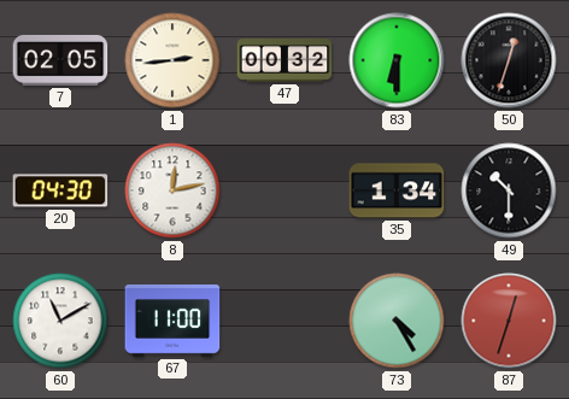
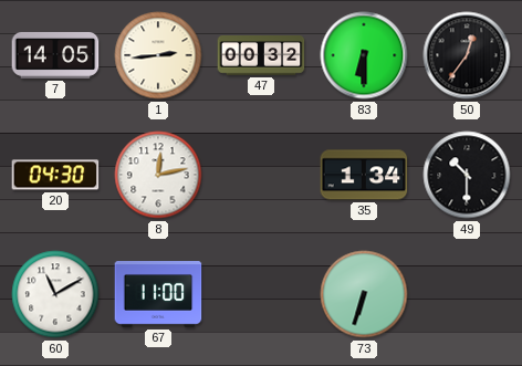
7: 02:05 -> 14:05
50: 12:33 -> 12:36
73: 4:25 -> 6:33
87: 12:33 -> none
